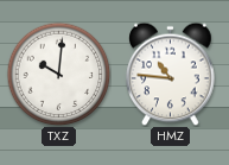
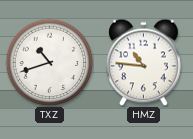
TXZ: 10:01 -> 10:42
